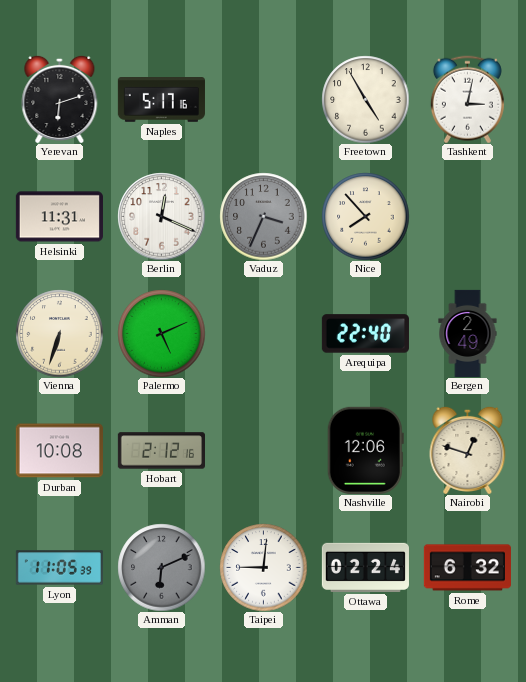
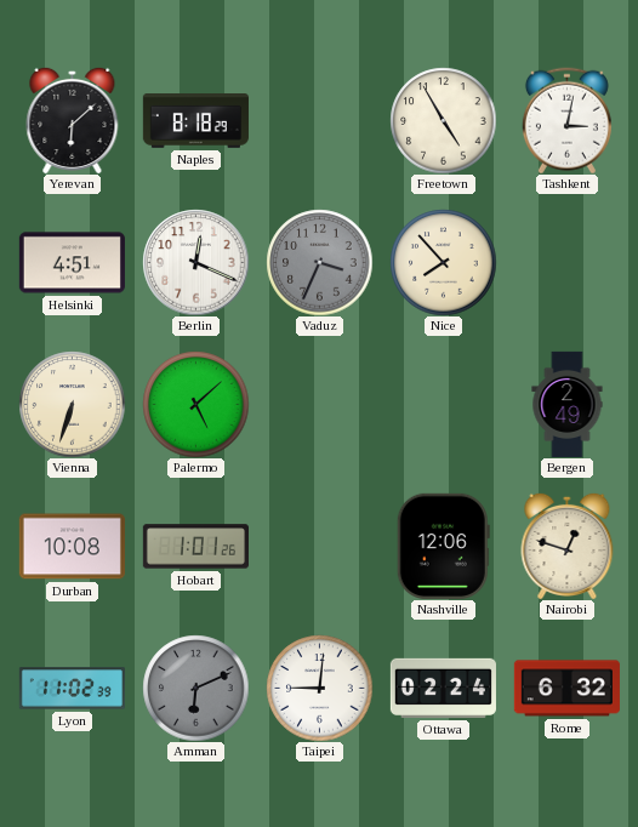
Yerevan: 6:12 -> 6:08
Naples: 5:17 -> 8:18
Helsinki: 11:31 -> 4:51
Palermo: 5:11 -> 5:08
Arequipa: 22:40 -> none
Hobart: 2:12 -> 1:01
Lyon: 11:05 -> 11:02
